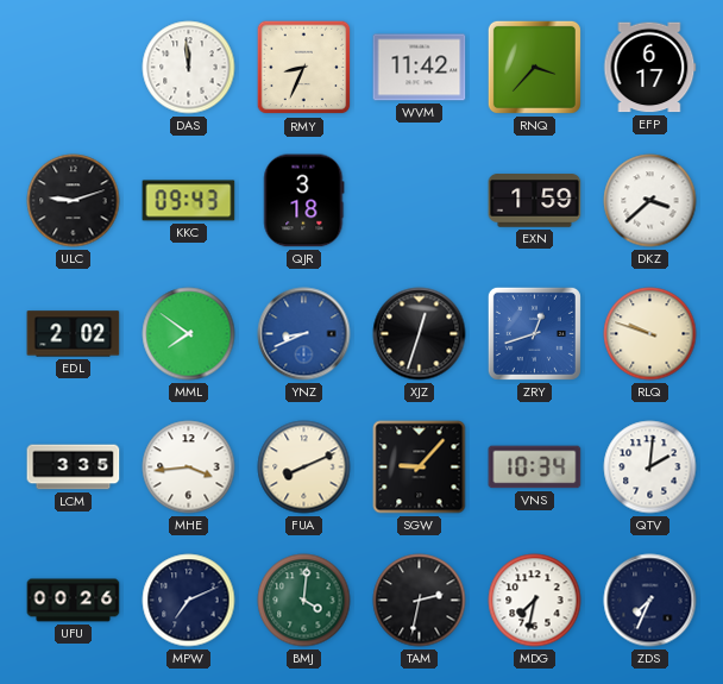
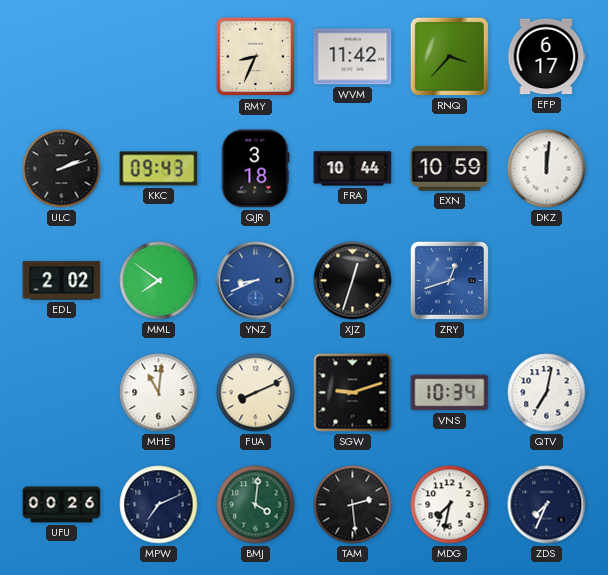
DAS: 11:59 -> none
ULC: 9:12 -> 2:12
FRA: none -> 10:44
EXN: 1:59 -> 10:59
DKZ: 3:38 -> 12:01
RLQ: 9:48 -> none
LCM: 3:35 -> none
MHE: 3:44 -> 11:01
SGW: 9:07 -> 9:12
QTV: 2:01 -> 7:02
TAM: 2:32 -> 2:29
